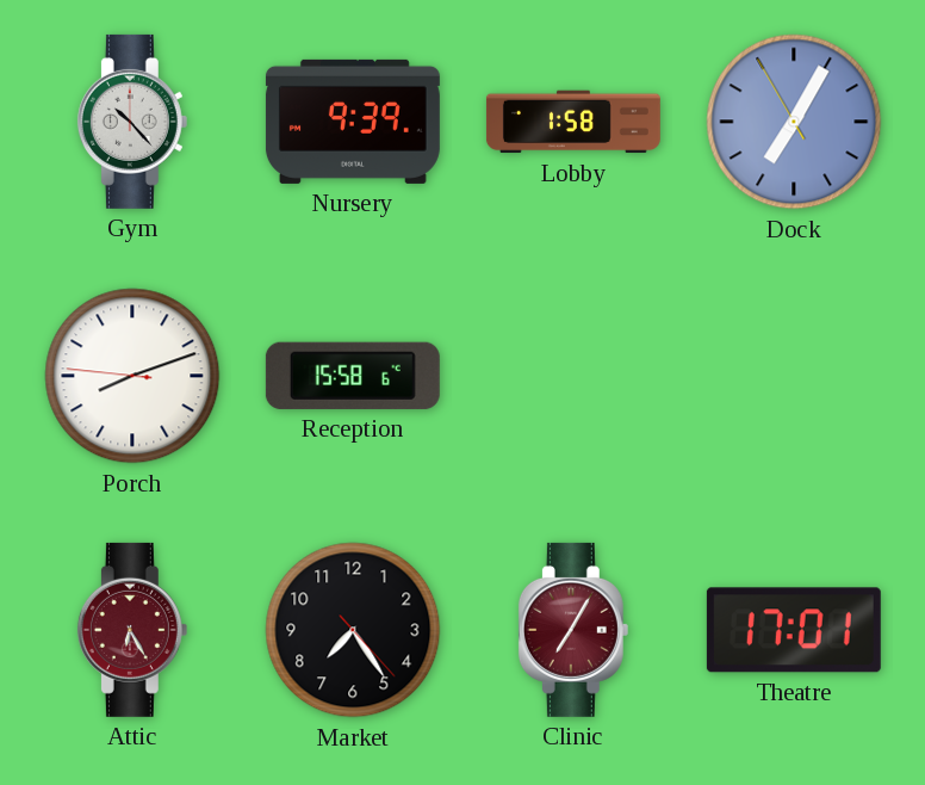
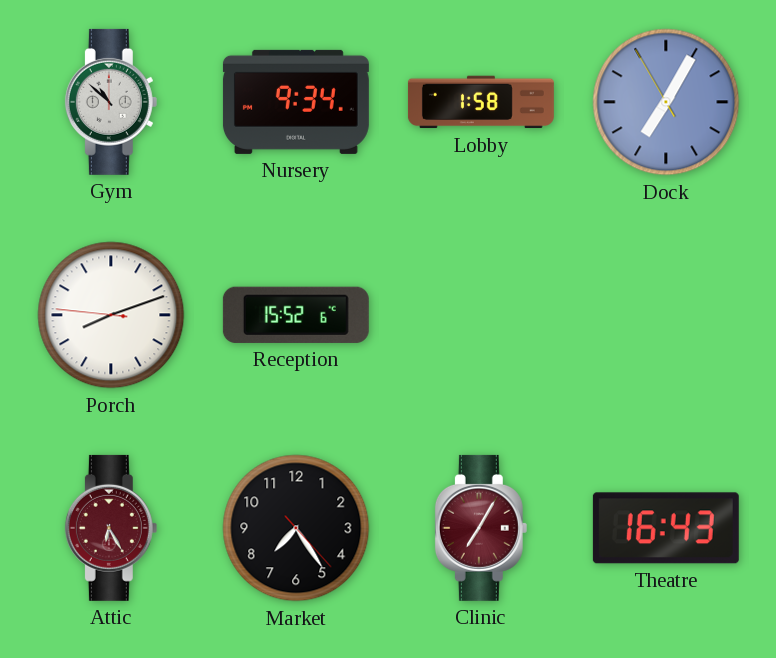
Gym: 10:23 -> 10:52
Nursery: 9:39 -> 9:34
Reception: 15:58 -> 15:52
Theatre: 17:01 -> 16:43
